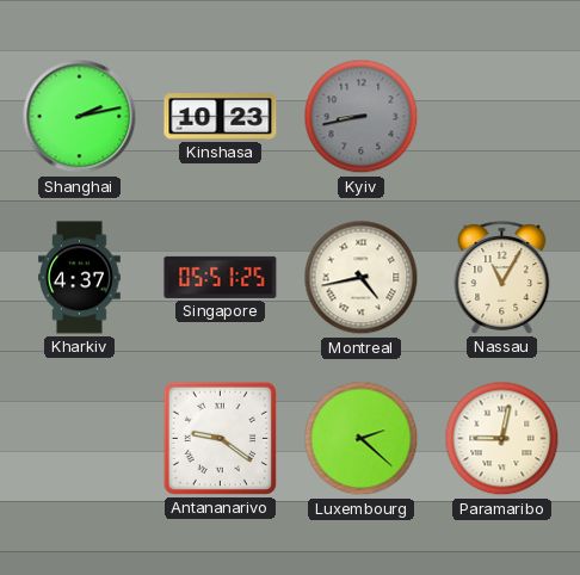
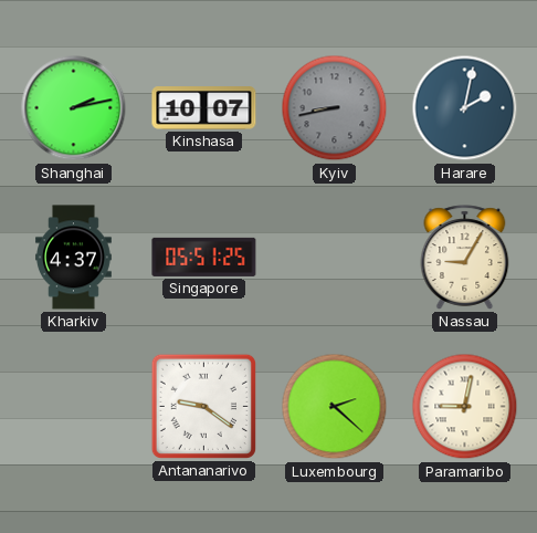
Kinshasa: 10:23 -> 10:07
Harare: none -> 2:02
Montreal: 4:43 -> none
Nassau: 11:05 -> 9:05
